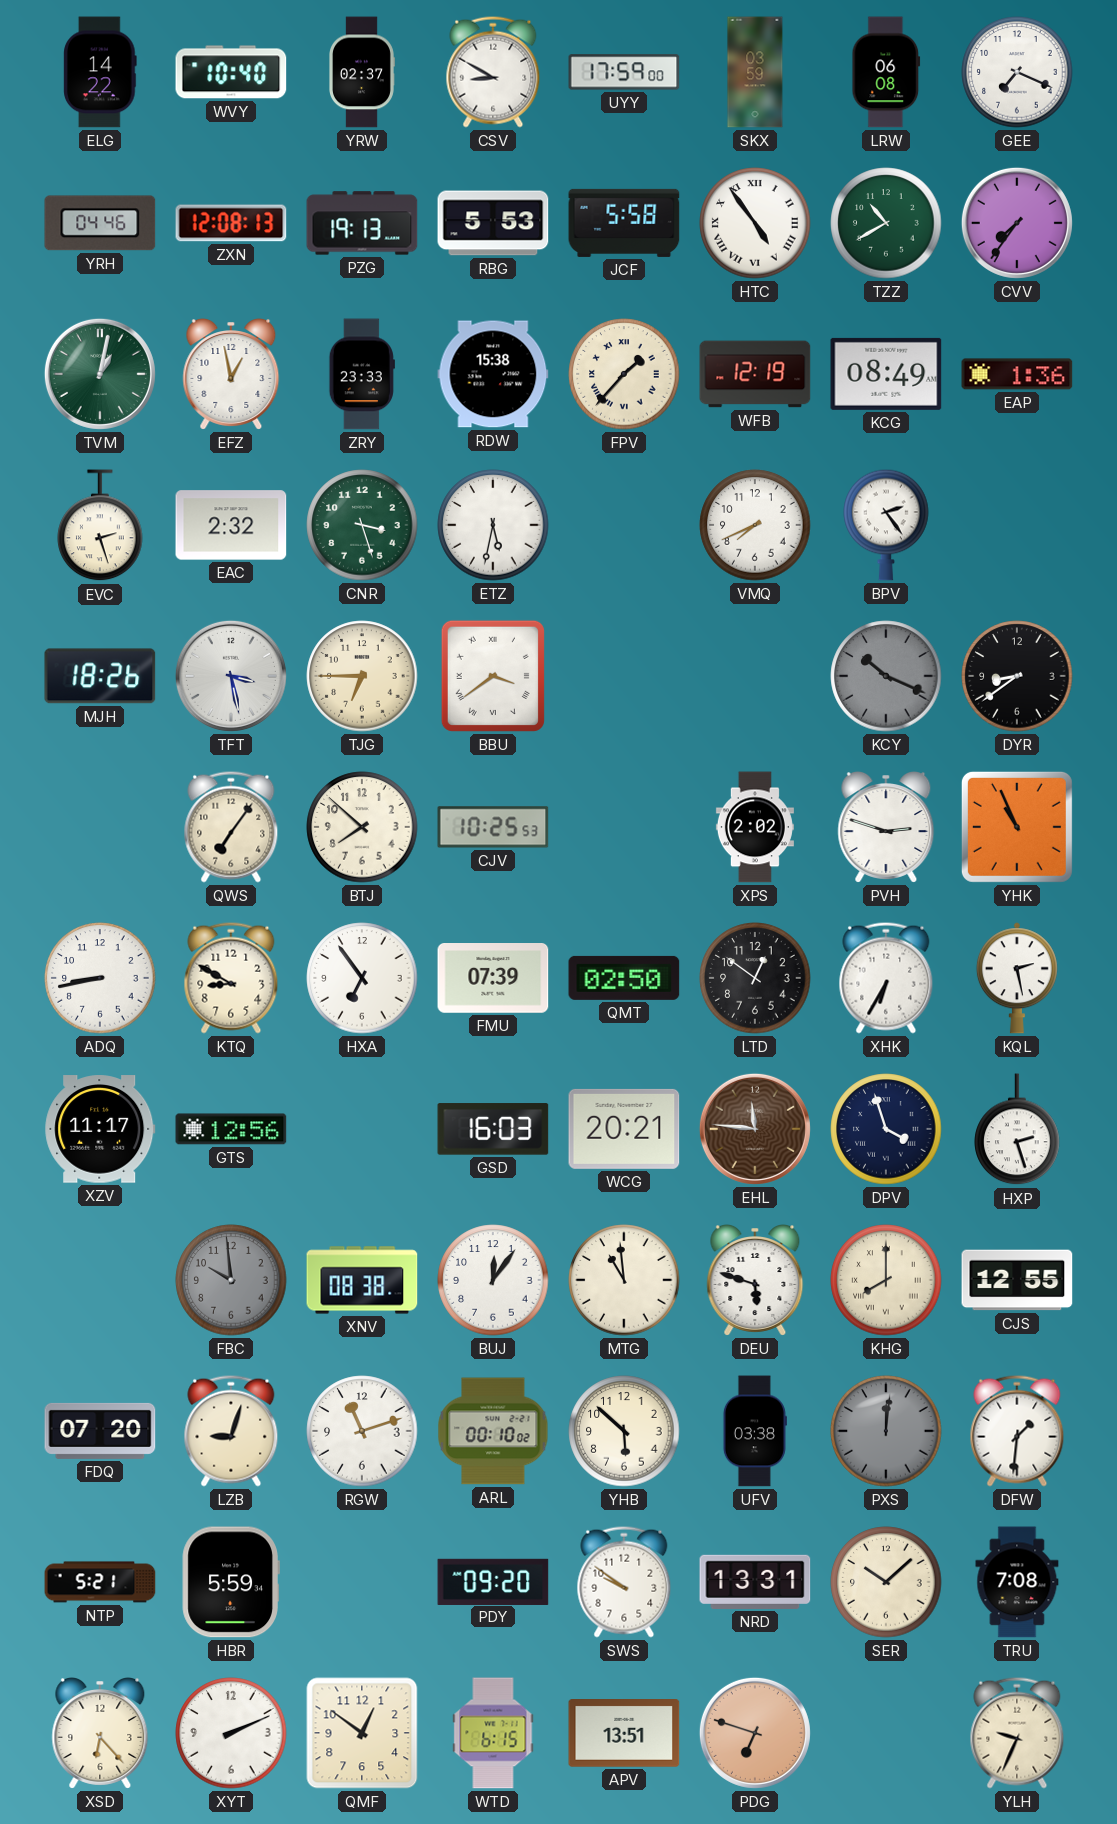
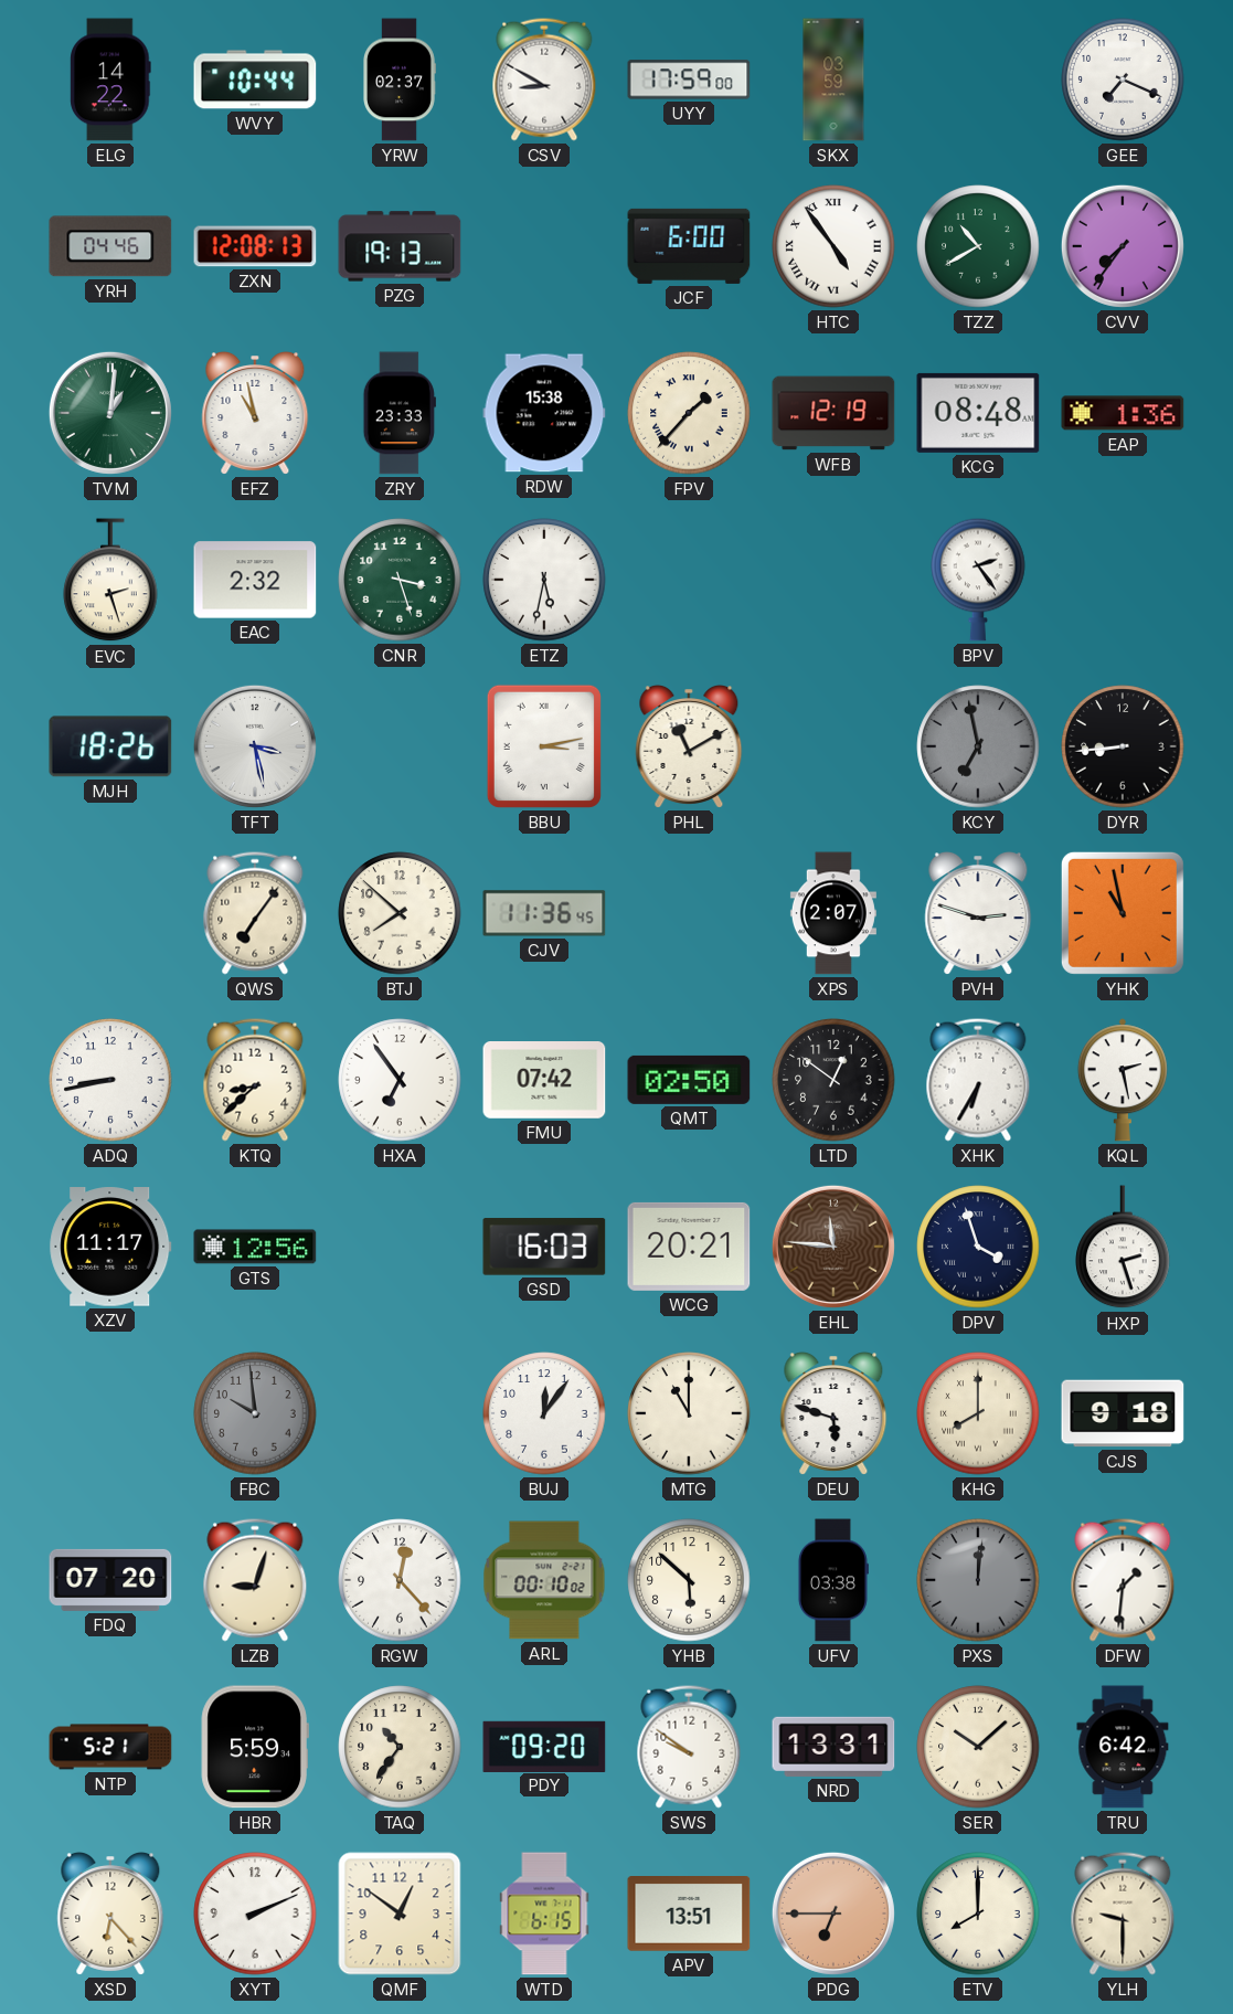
WVY: 10:40 -> 10:44
LRW: 06:08 -> none
RBG: 5:53 -> none
JCF: 5:58 -> 6:00
TVM: 1:02 -> 1:01
EFZ: 12:58 -> 10:58
KCG: 08:49 -> 08:48
VMQ: 7:41 -> none
TJG: 6:45 -> none
BBU: 3:39 -> 3:13
PHL: none -> 11:10
KCY: 10:19 -> 6:58
DYR: 8:39 -> 8:44
CJV: 10:25 -> 11:36
XPS: 2:02 -> 2:07
YHK: 10:56 -> 10:58
KTQ: 8:50 -> 8:38
FMU: 07:39 -> 07:42
XNV: 08:38 -> none
MTG: 10:59 -> 11:00
CJS: 12:55 -> 9:18
RGW: 11:12 -> 12:23
TAQ: none -> 10:36
TRU: 7:08 -> 6:42
PDG: 6:48 -> 6:45
ETV: none -> 8:00
YLH: 9:34 -> 9:30
